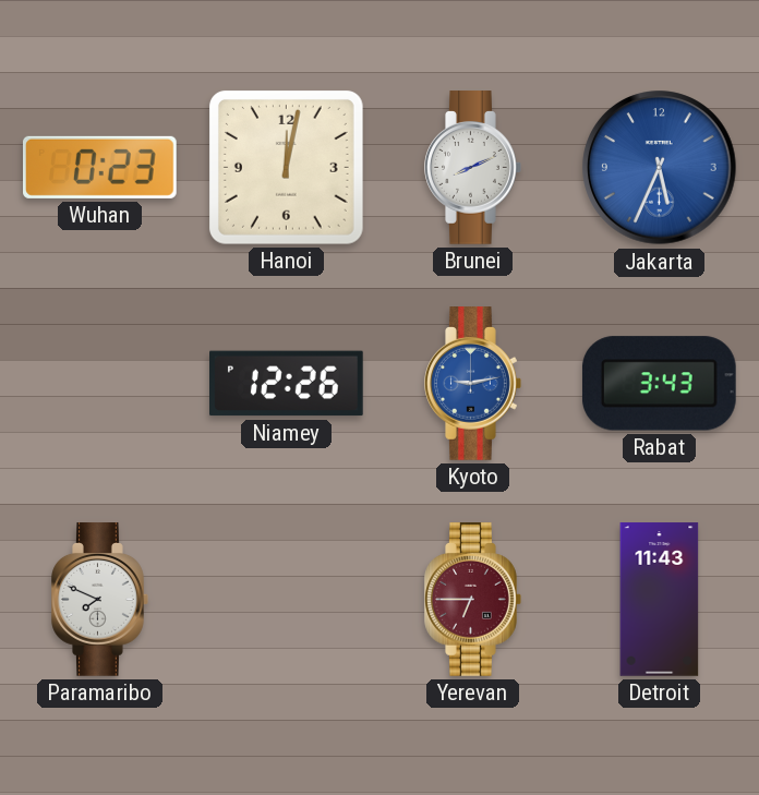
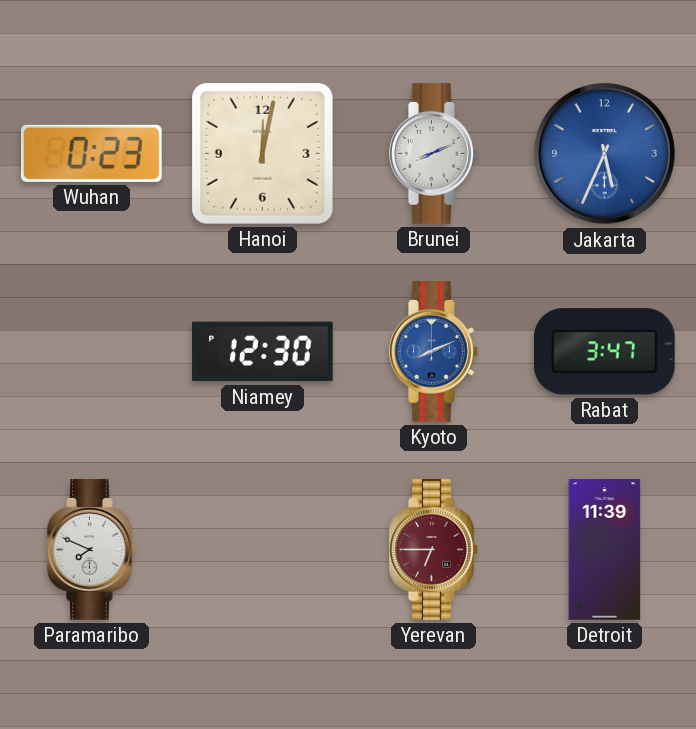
Niamey: 12:26 -> 12:30
Kyoto: 9:13 -> 8:11
Rabat: 3:43 -> 3:47
Detroit: 11:43 -> 11:39
